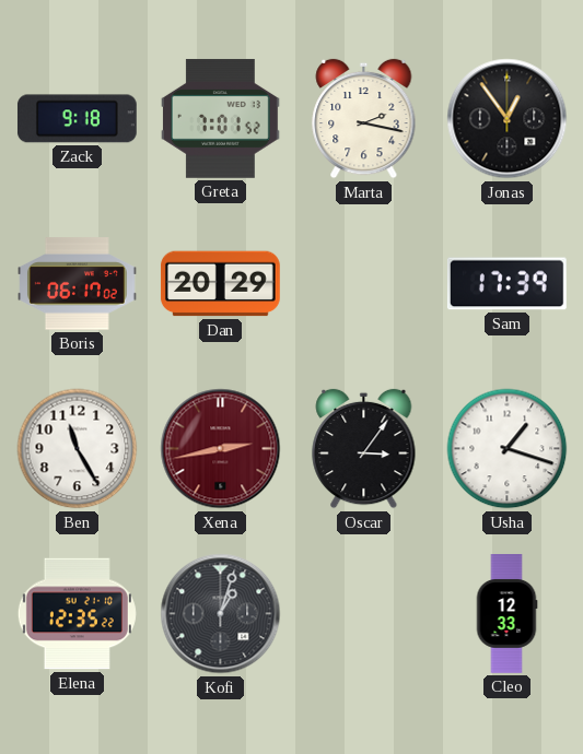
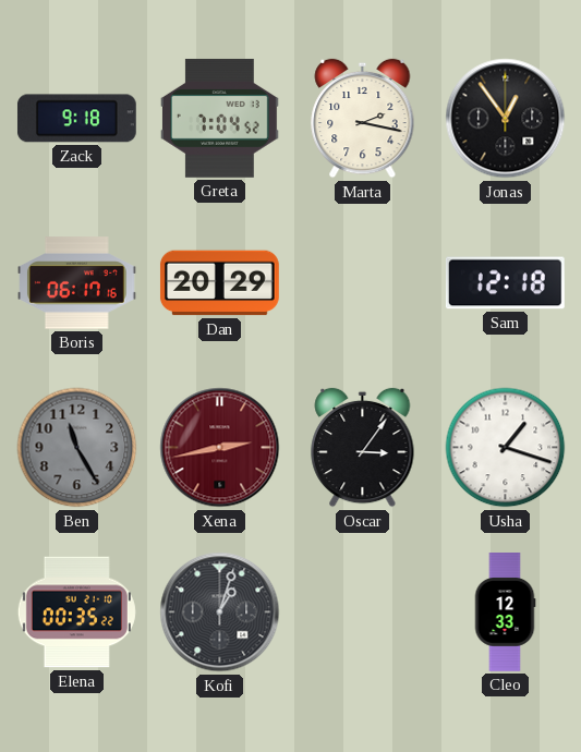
Greta: 7:01 -> 7:04
Boris: 06:17:02 -> 06:17:16
Sam: 17:39 -> 12:18
Ben dial: white -> grey
Elena: 12:35 -> 00:35
